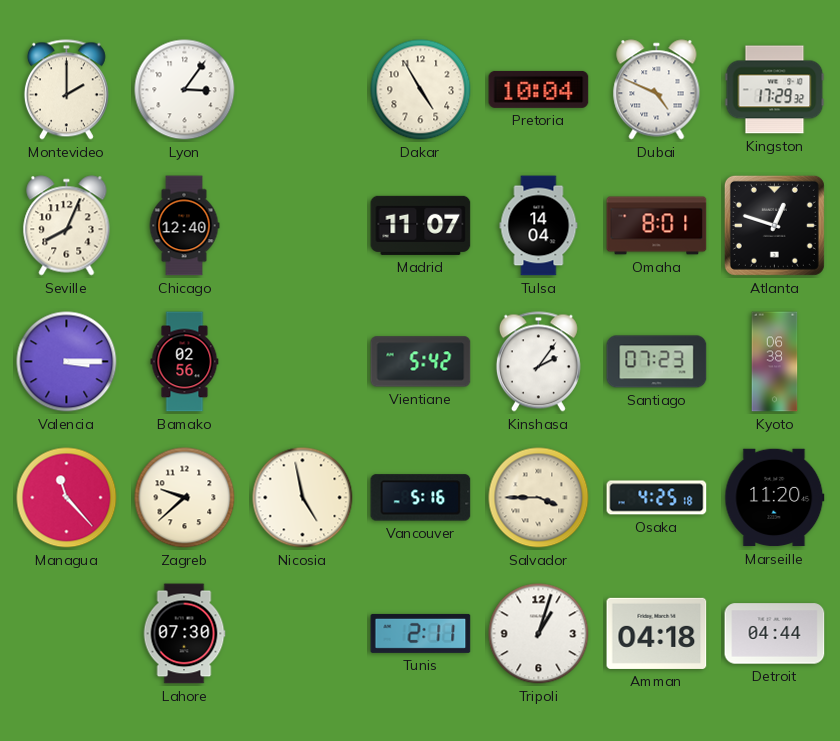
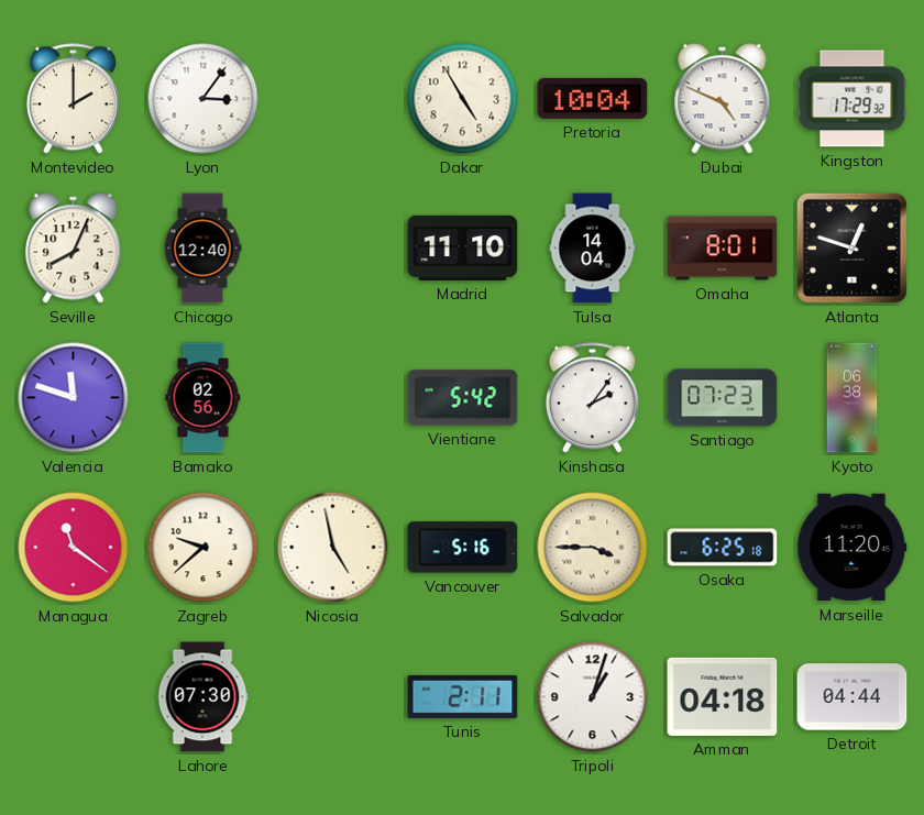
Madrid: 11:07 -> 11:10
Valencia: 3:15 -> 11:48
Managua: 11:23 -> 11:21
Osaka: 4:25 -> 6:25
